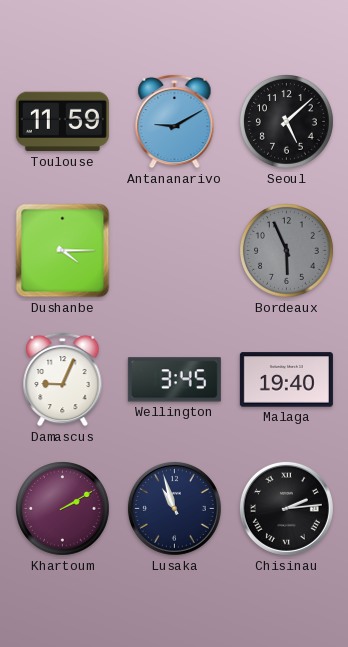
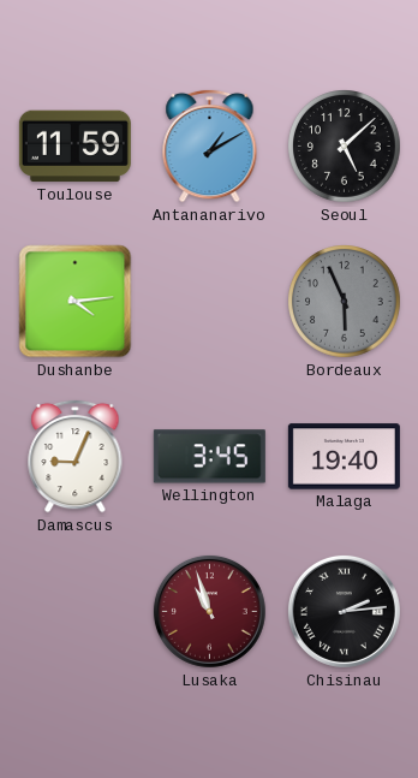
Antananarivo: 9:10 -> 1:10
Dushanbe: 4:15 -> 4:14
Khartoum: 2:10 -> none
Lusaka dial: navy -> burgundy
